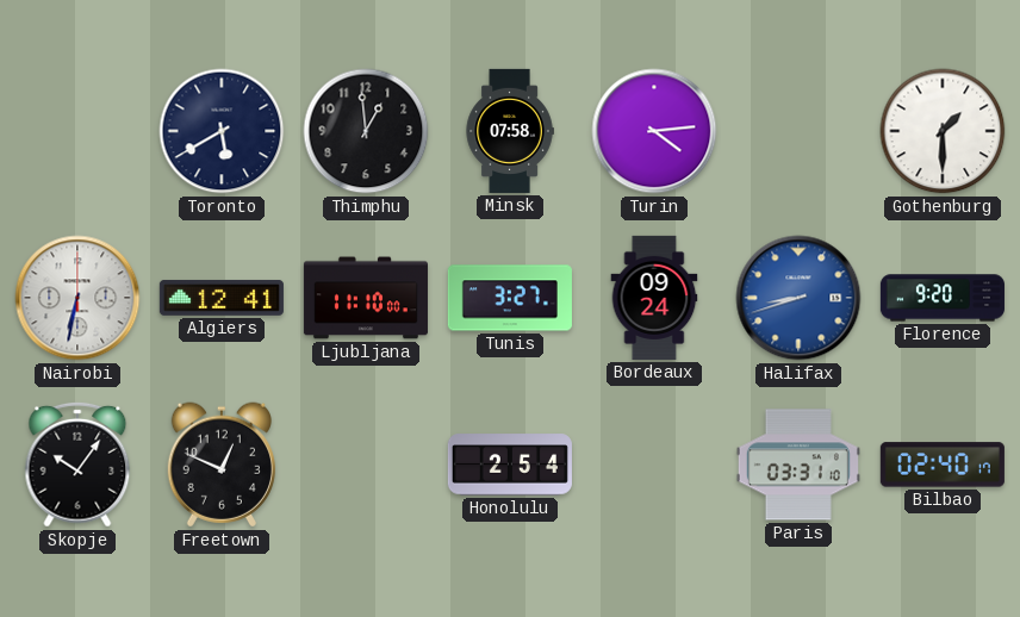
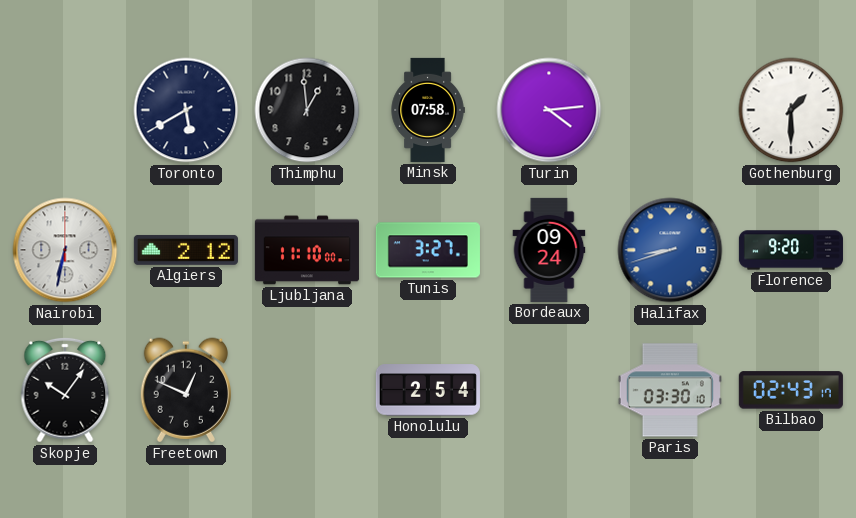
Algiers: 12:41 -> 2:12
Paris: 03:31 -> 03:30
Bilbao: 02:40 -> 02:43
